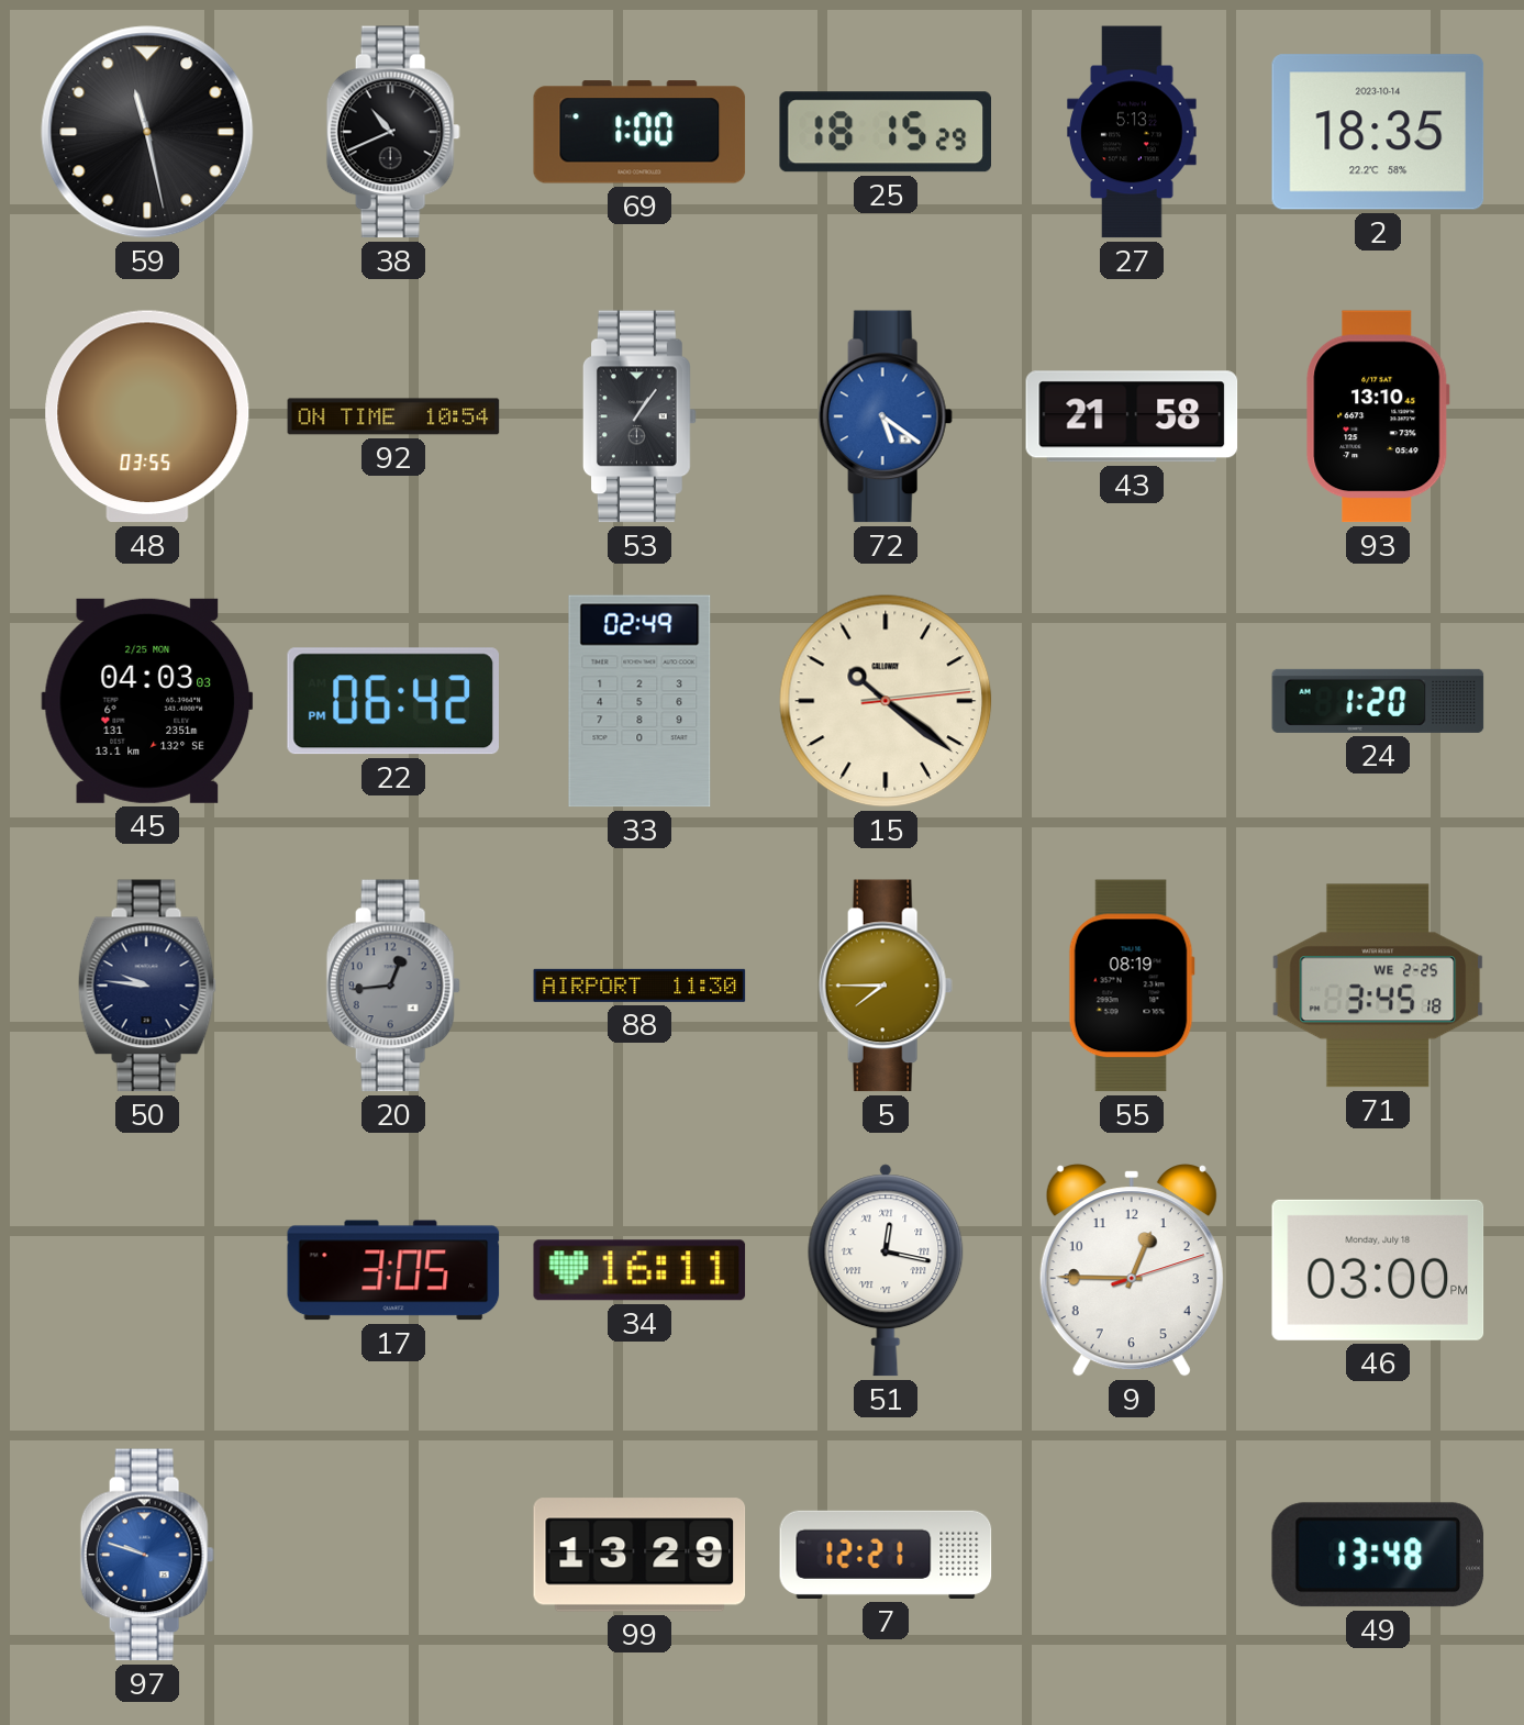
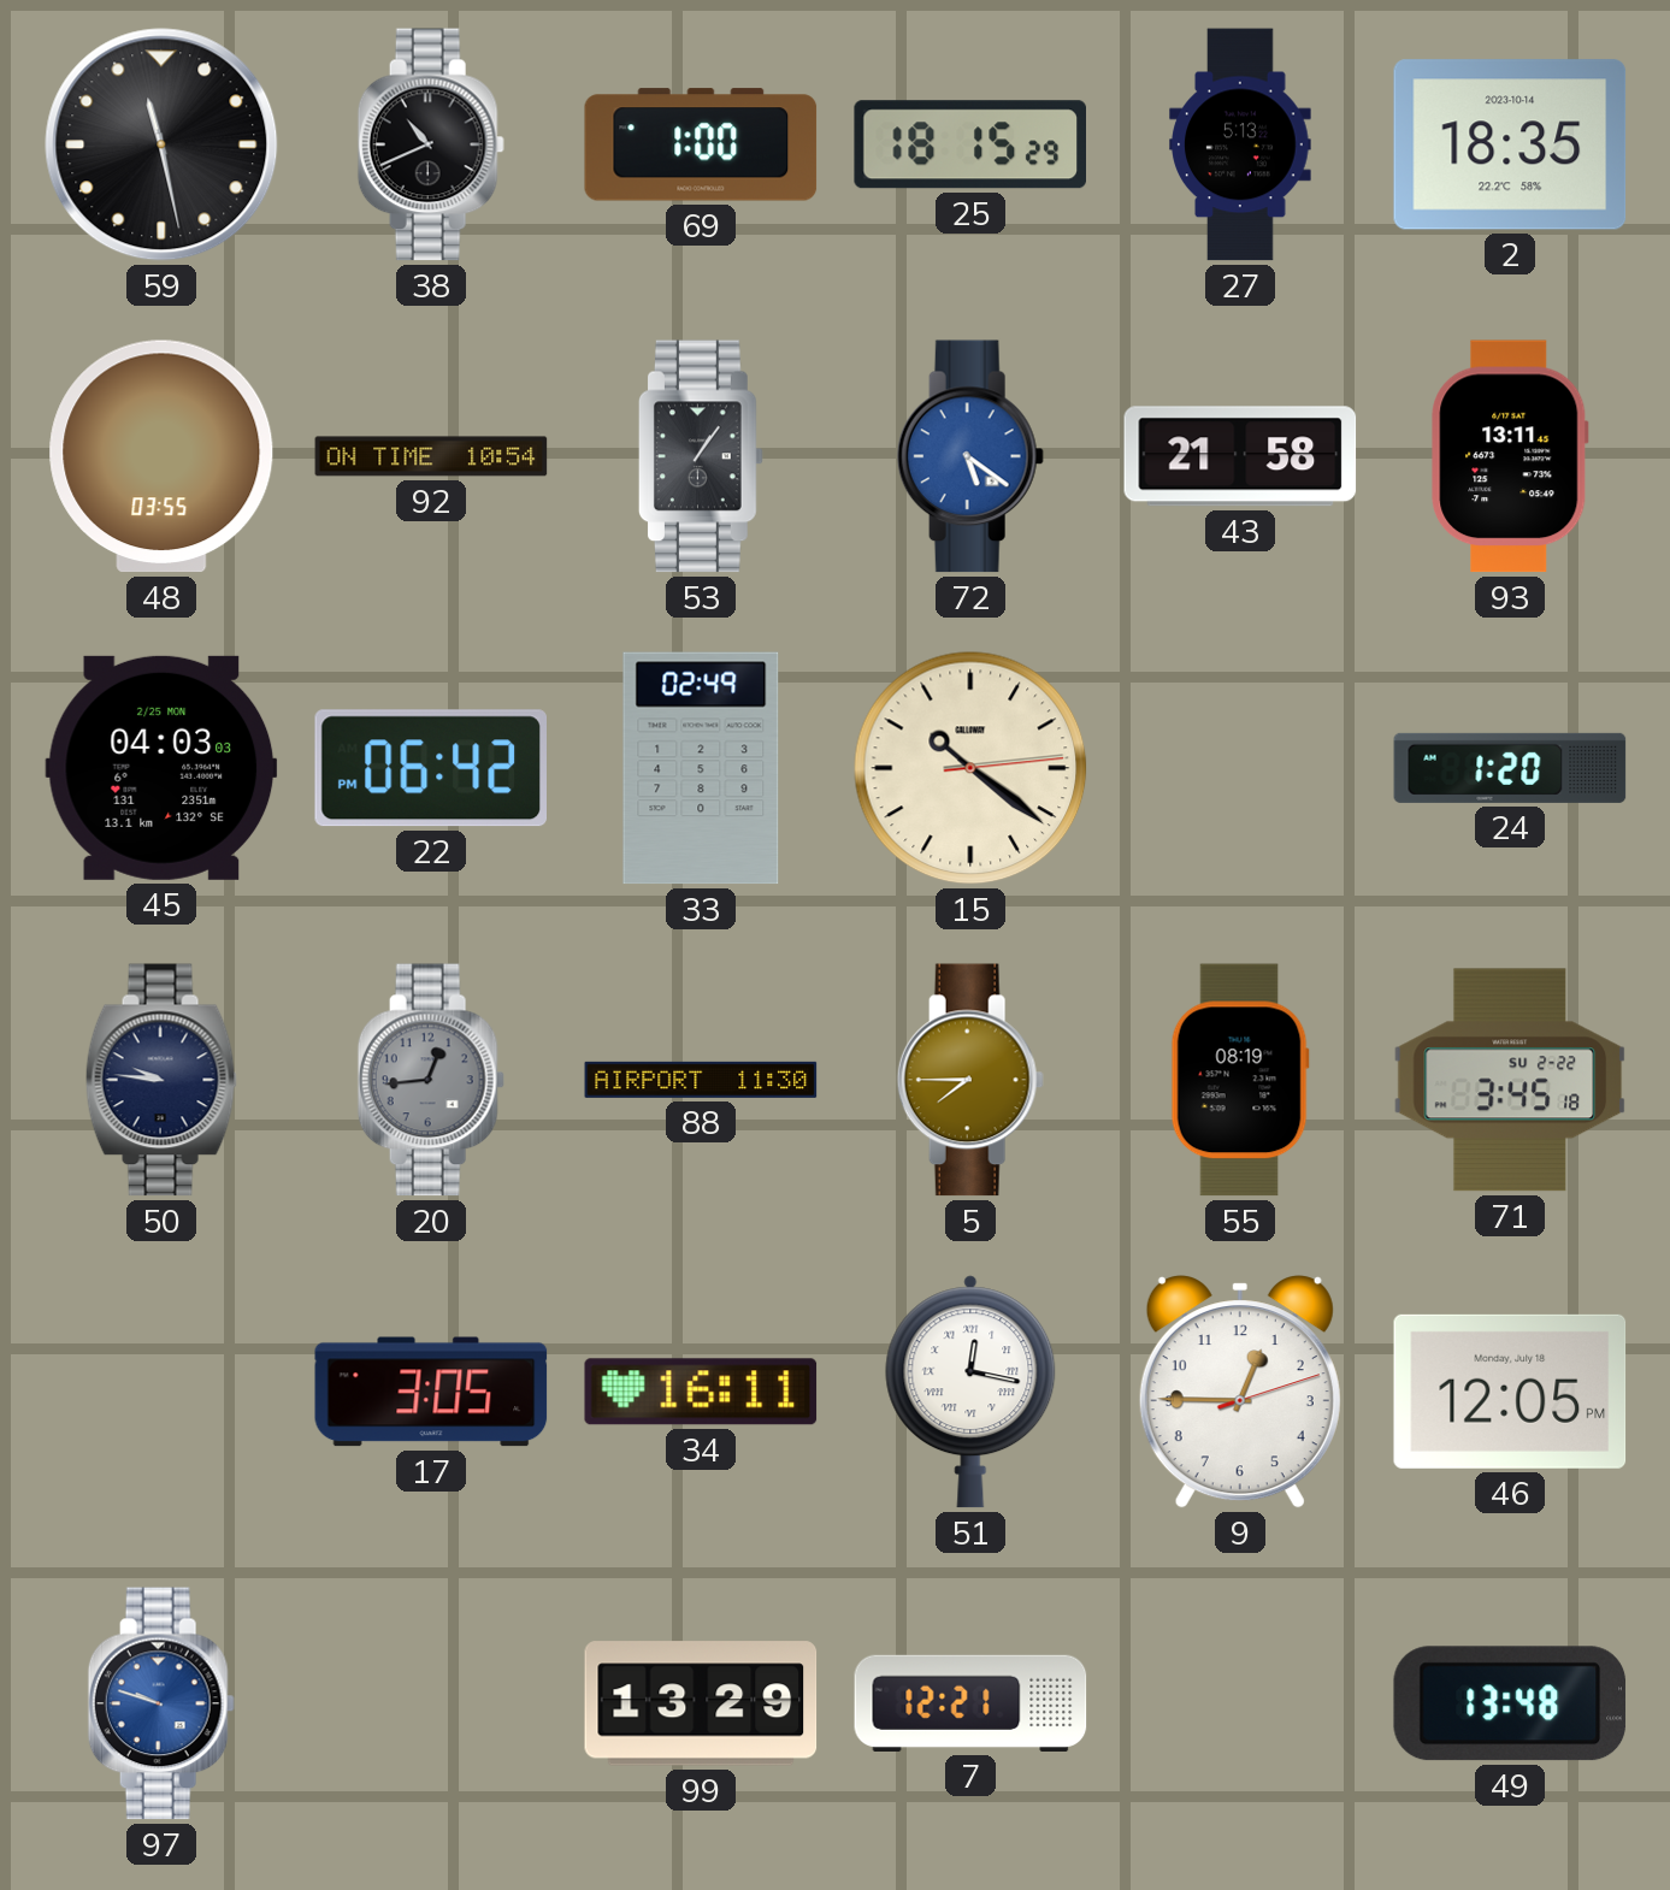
93: 13:10 -> 13:11
71 date: WE 2-25 -> SU 2-22
46: 03:00 -> 12:05
